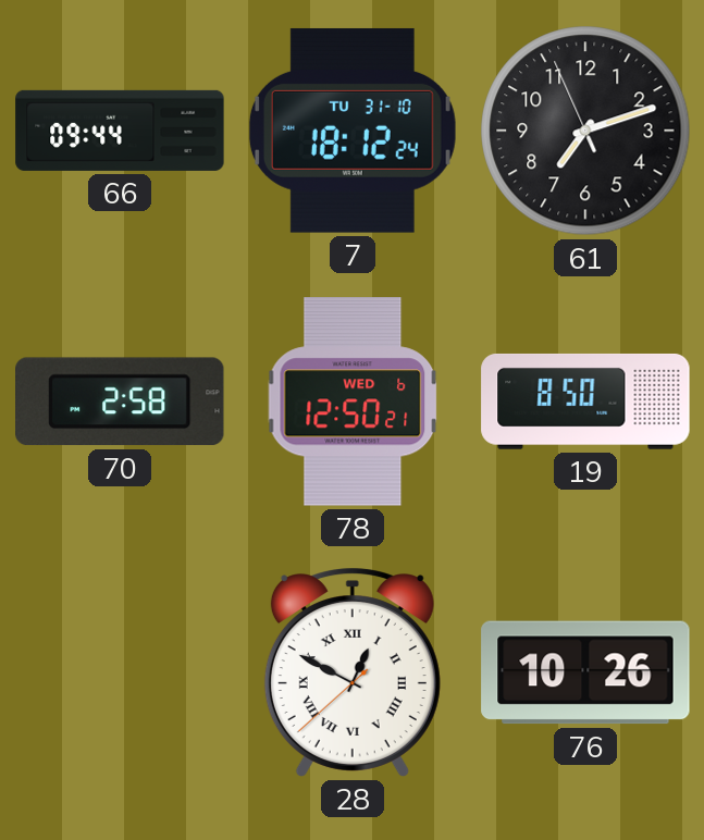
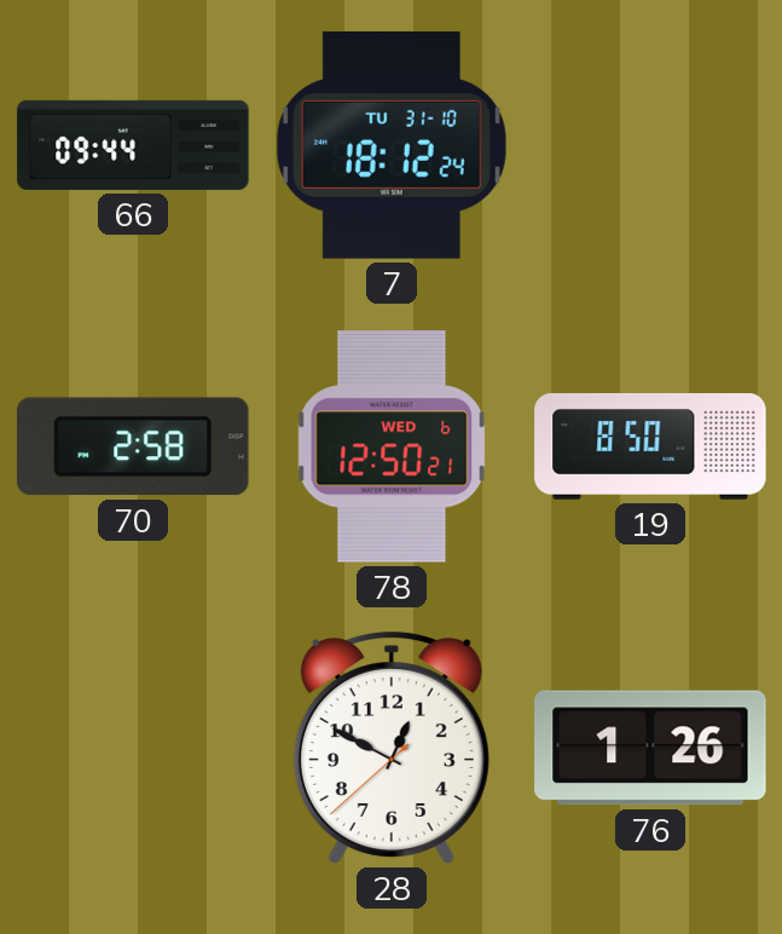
61: 7:11 -> none
28 numerals: Roman -> Arabic
76: 10:26 -> 1:26
